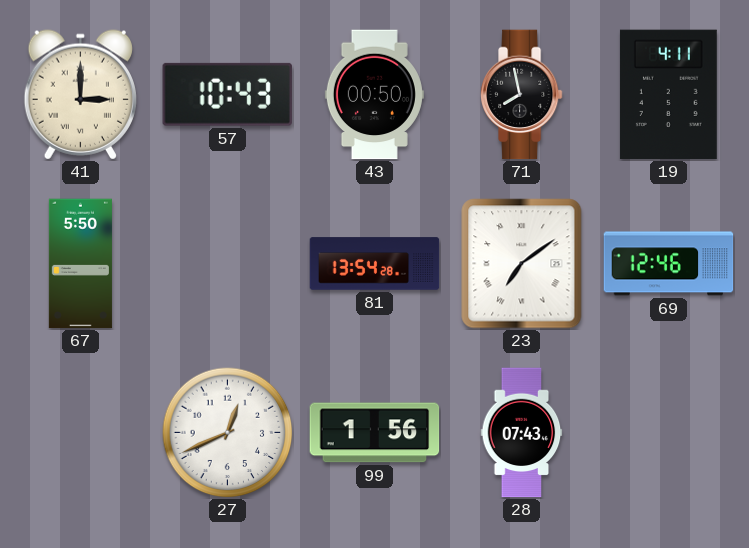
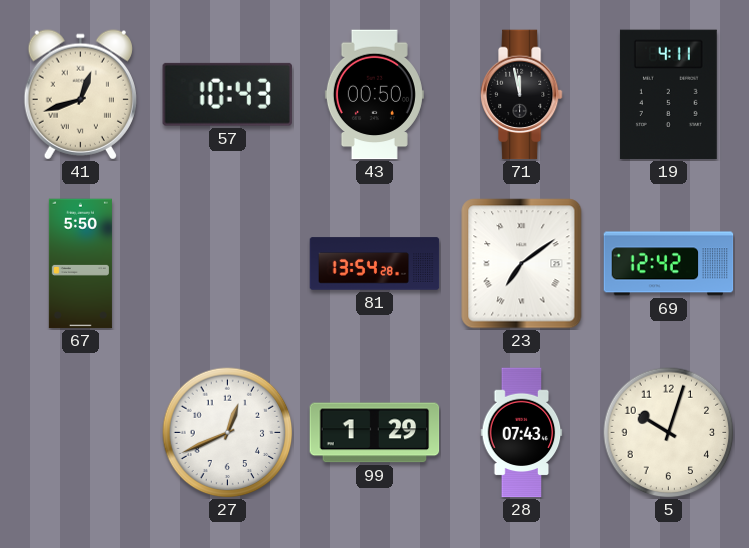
41: 3:00 -> 12:42
71: 7:58 -> 11:58
69: 12:46 -> 12:42
99: 1:56 -> 1:29
5: none -> 10:03
